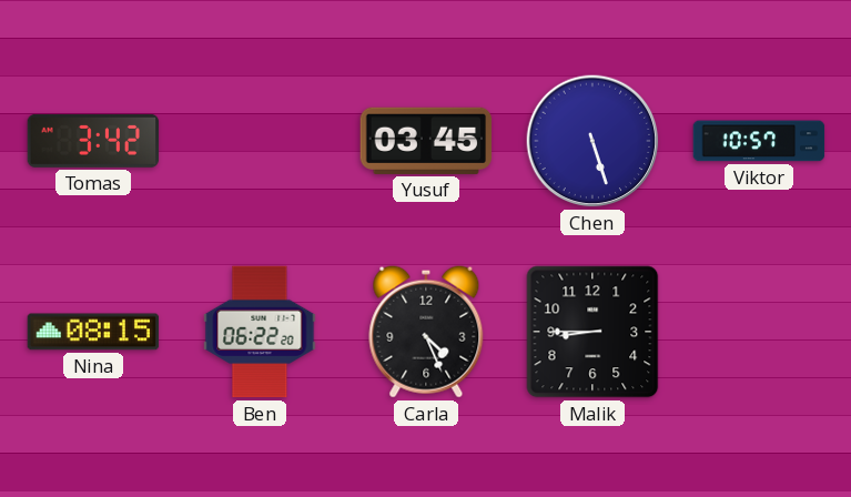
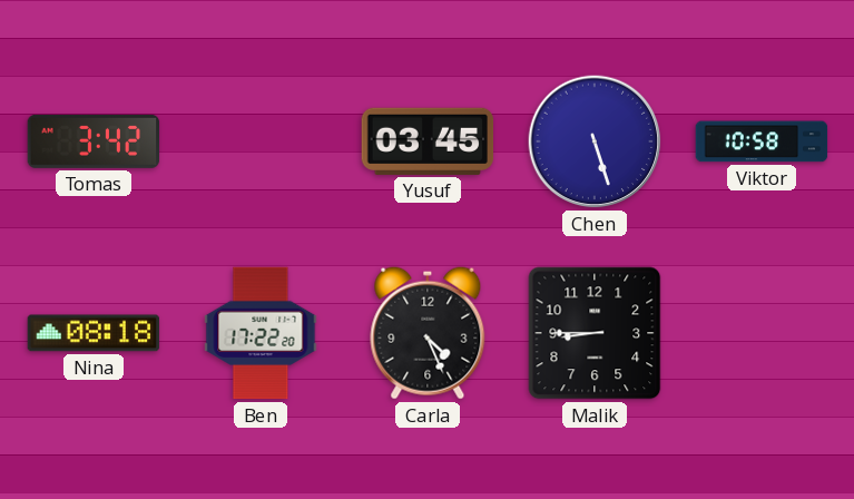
Viktor: 10:57 -> 10:58
Nina: 08:15 -> 08:18
Ben: 06:22 -> 17:22
